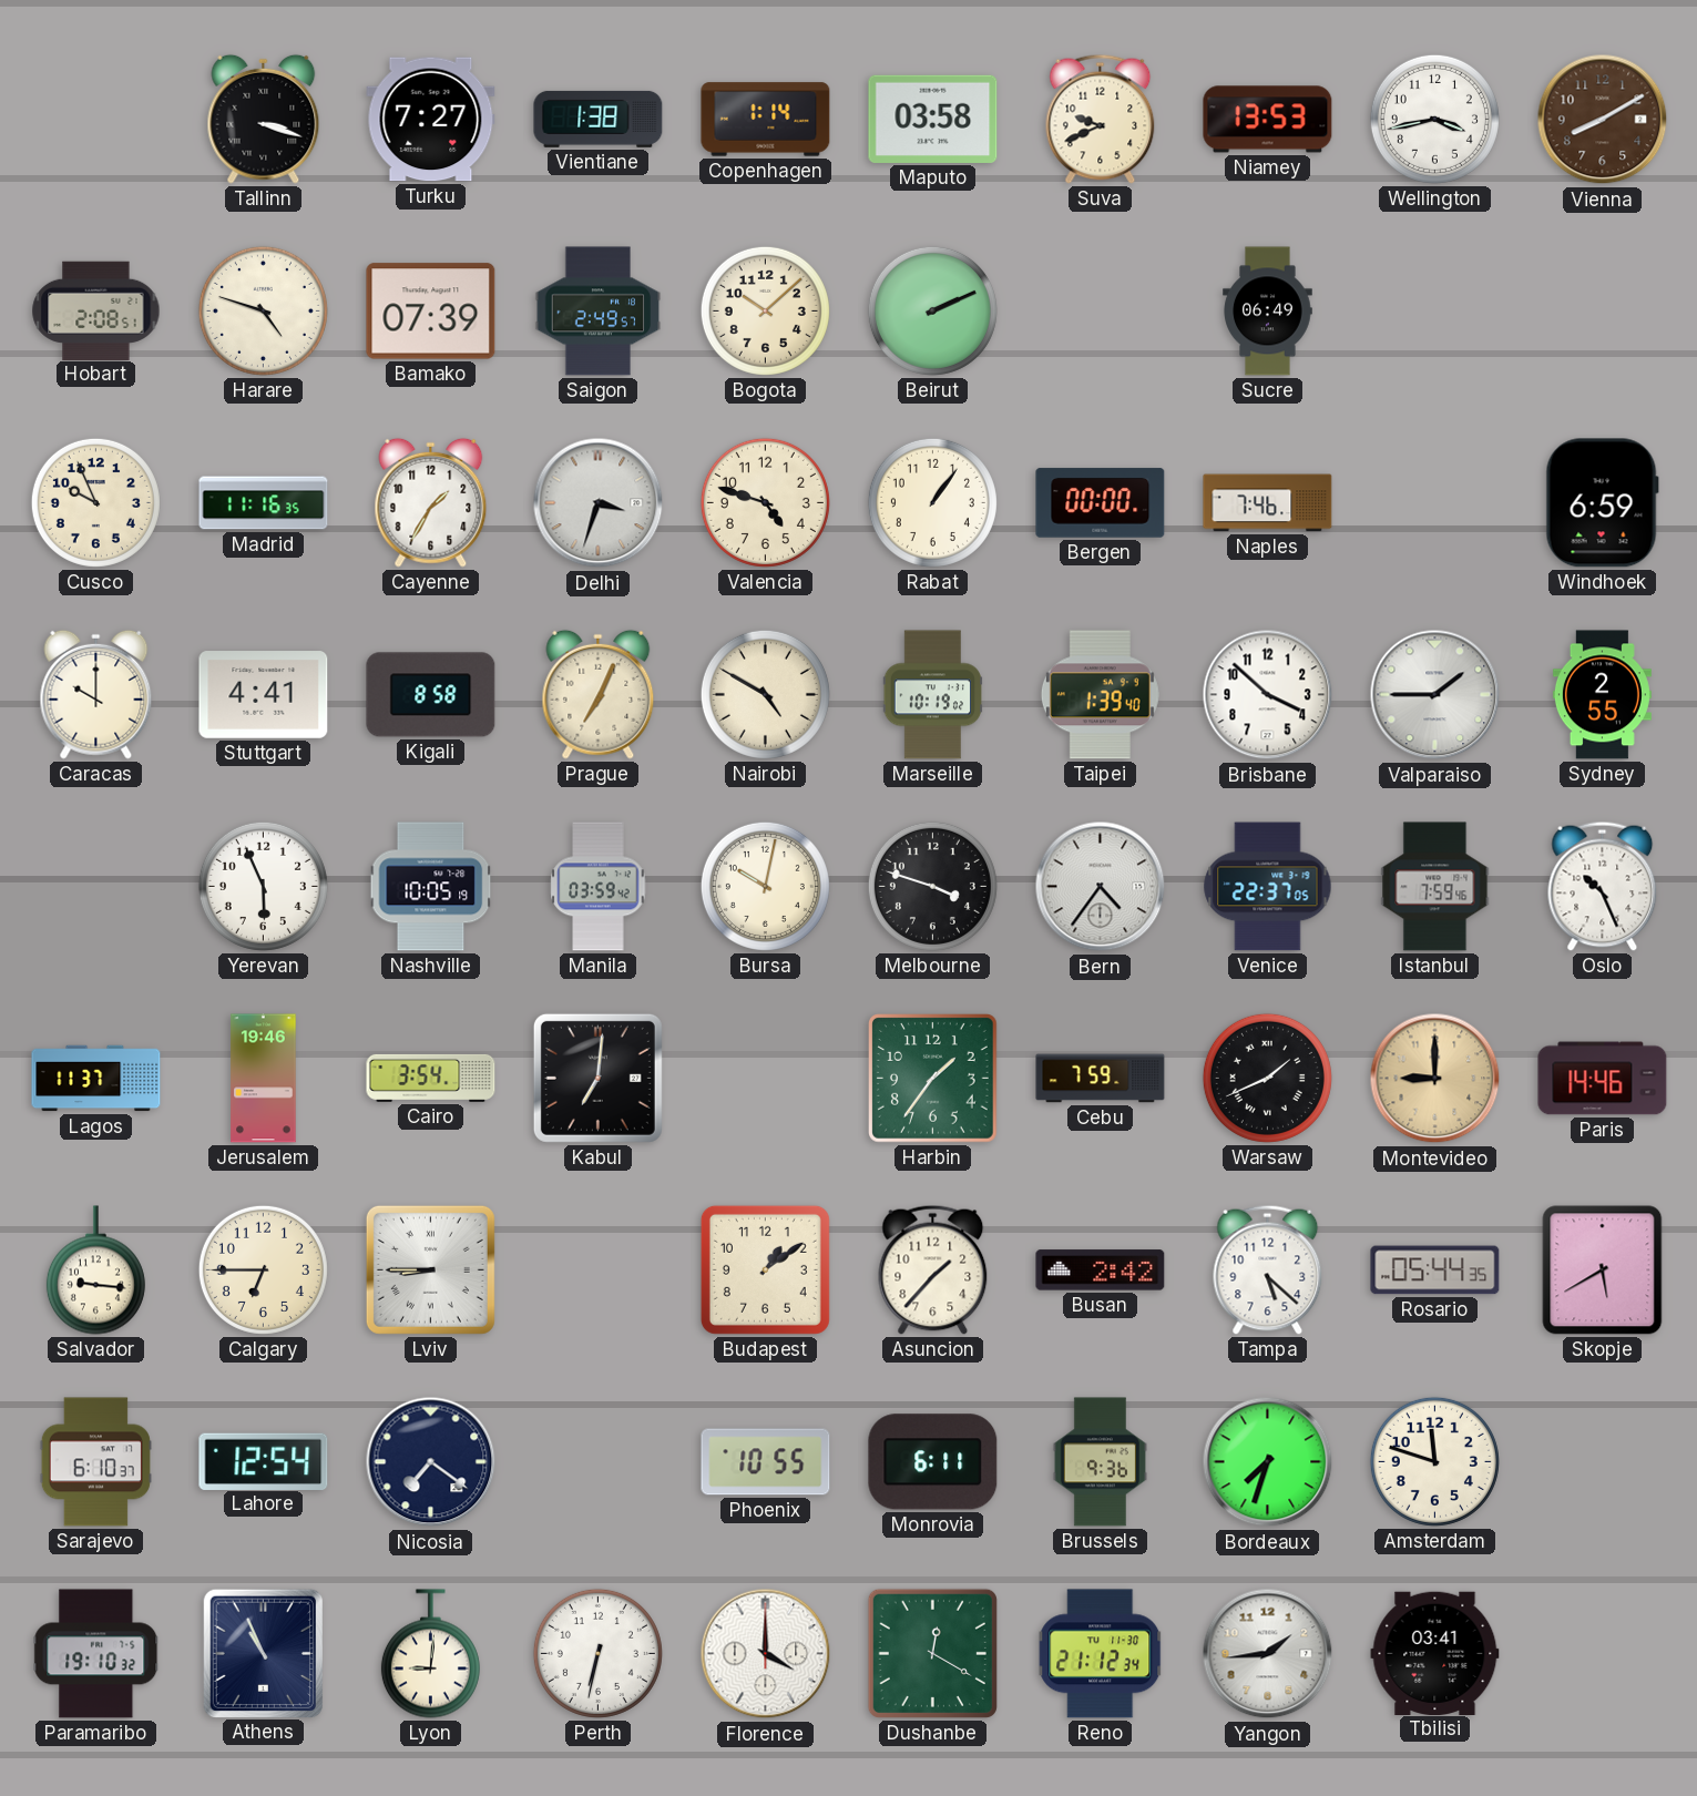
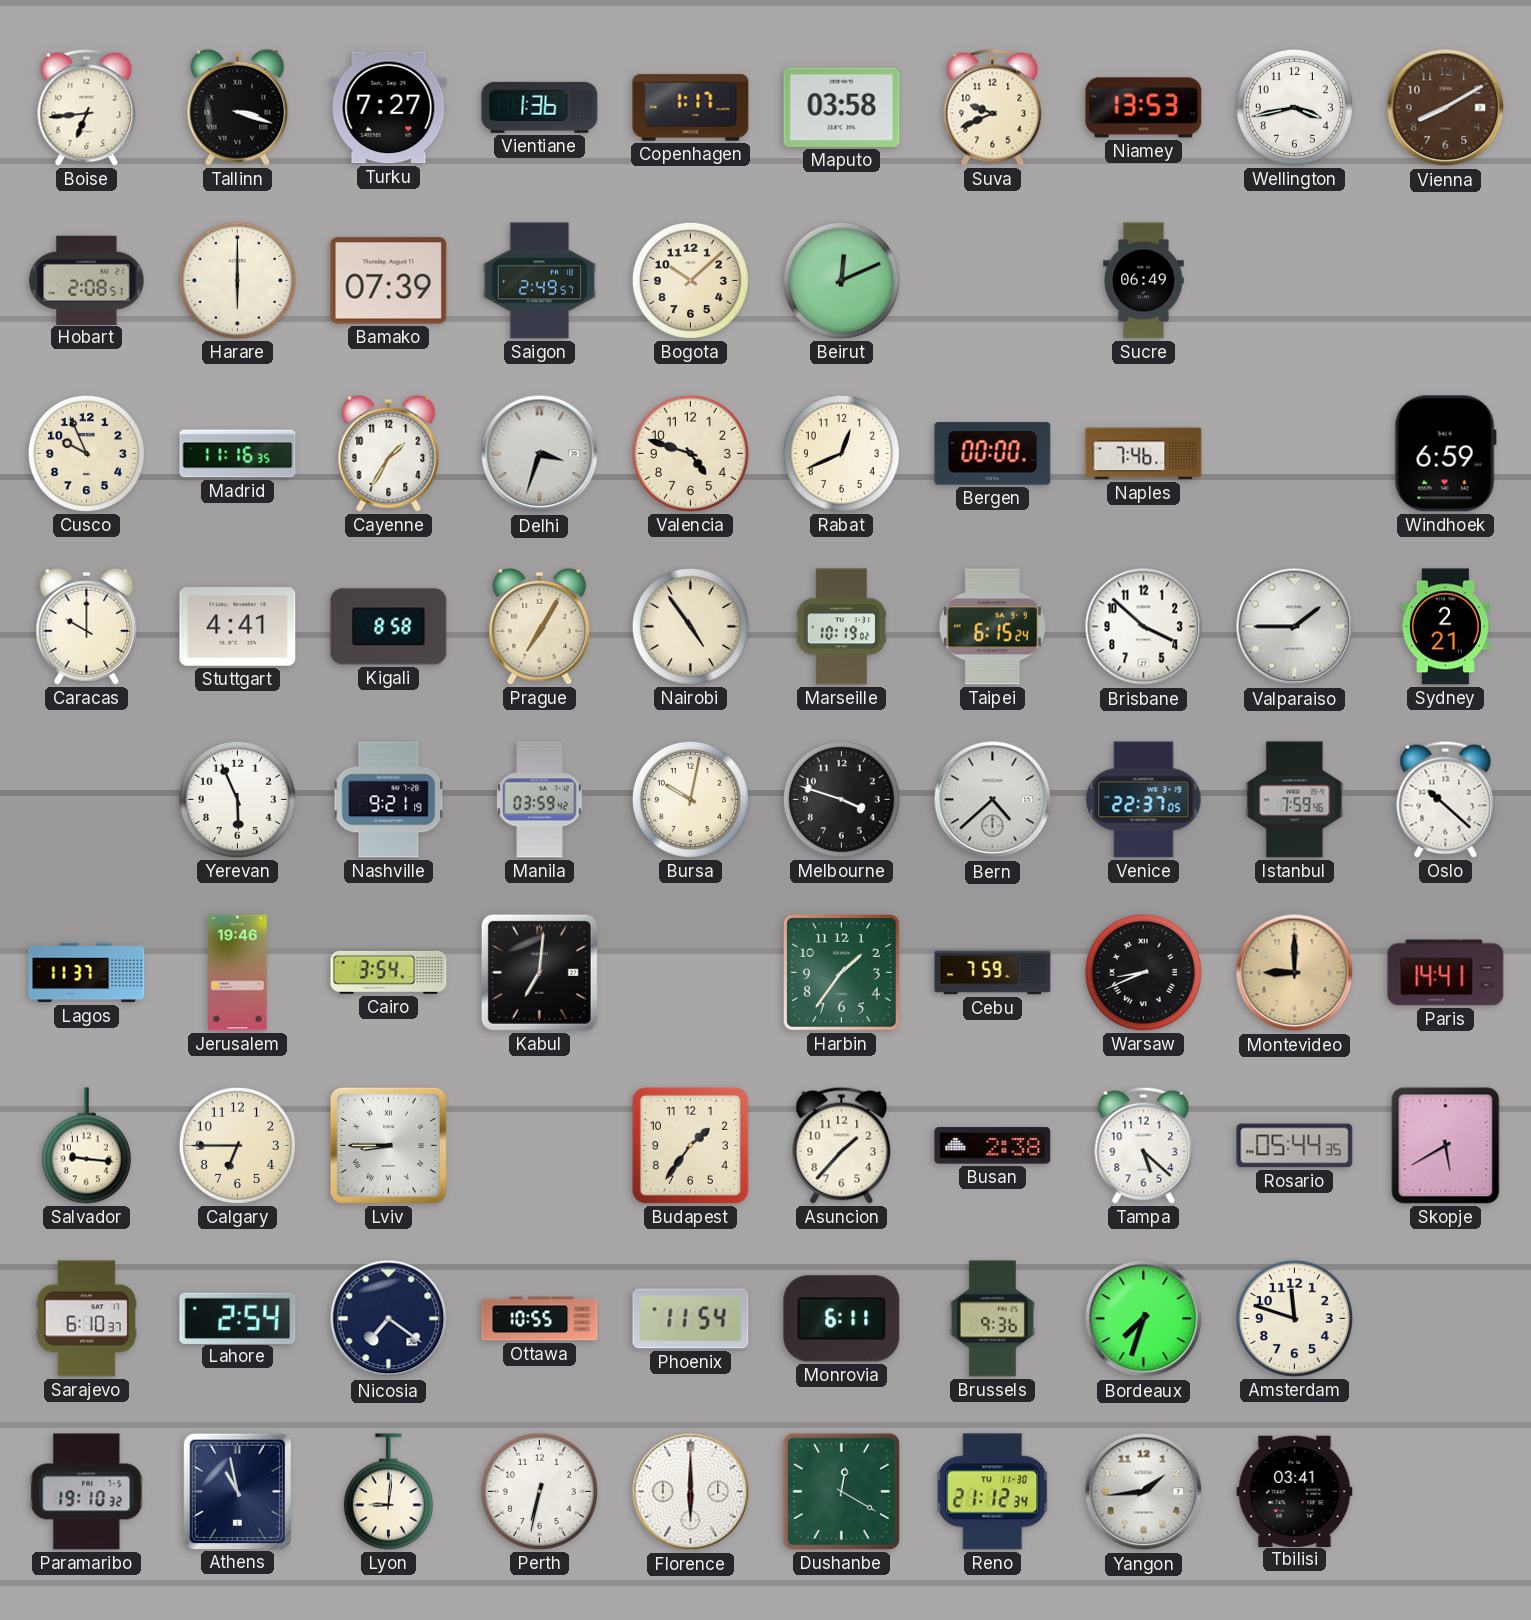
Boise: none -> 6:44
Vientiane: 1:38 -> 1:36
Copenhagen: 1:14 -> 1:17
Harare: 4:48 -> 6:00
Beirut: 2:11 -> 12:11
Rabat: 1:06 -> 12:41
Prague: 7:04 -> 7:05
Nairobi: 4:50 -> 4:54
Taipei: 1:39 -> 6:15
Sydney: 2:55 -> 2:21
Nashville: 10:05 -> 9:21
Bern: 4:36 -> 4:38
Oslo: 10:26 -> 10:22
Warsaw: 1:41 -> 8:41
Paris: 14:46 -> 14:41
Budapest: 1:09 -> 1:36
Busan: 2:42 -> 2:38
Lahore: 12:54 -> 2:54
Ottawa: none -> 10:55
Phoenix: 10:55 -> 11:54
Athens: 10:56 -> 10:58
Florence: 4:00 -> 6:00
